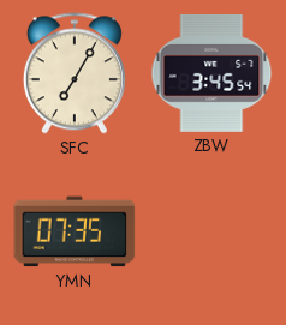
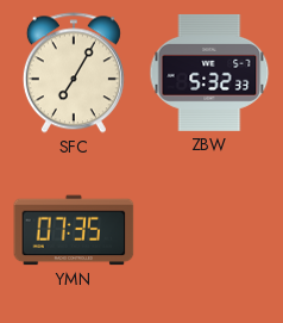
ZBW: 3:45 -> 5:32
